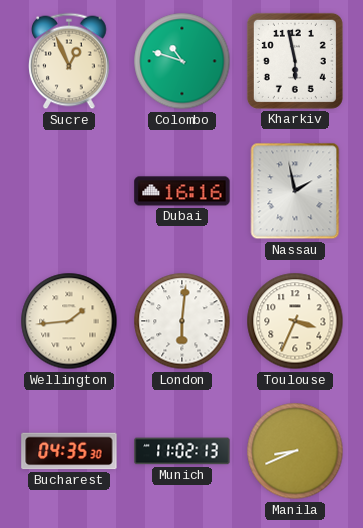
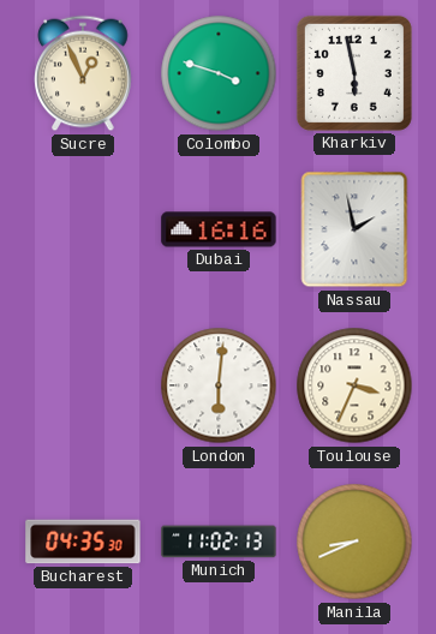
Colombo: 10:48 -> 3:48
Wellington: 1:44 -> none
